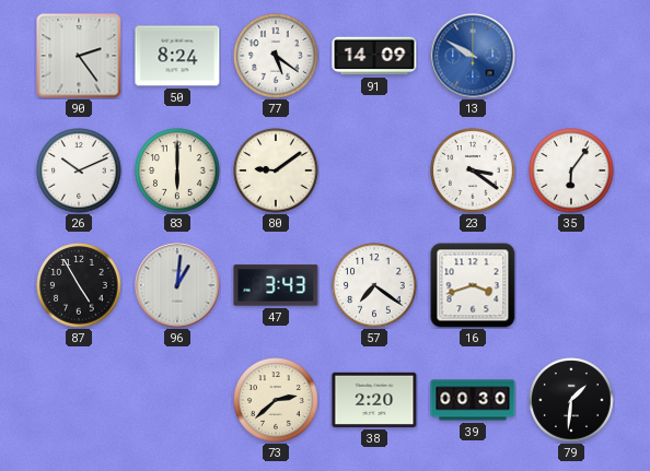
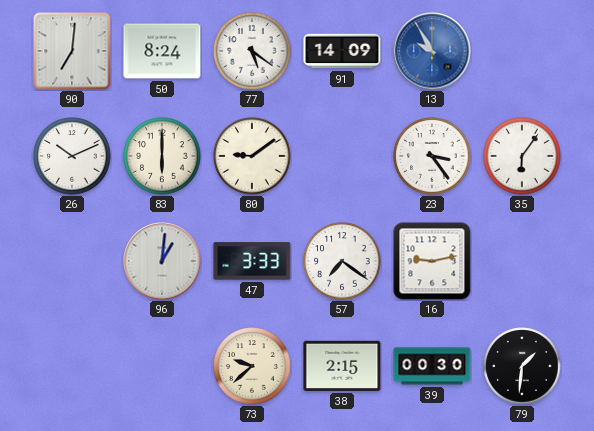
90: 2:24 -> 7:01
13: 9:50 -> 9:55
23: 3:21 -> 3:24
87: 4:55 -> none
47: 3:43 -> 3:33
16: 3:42 -> 9:13
73: 2:38 -> 9:38
38: 2:20 -> 2:15
